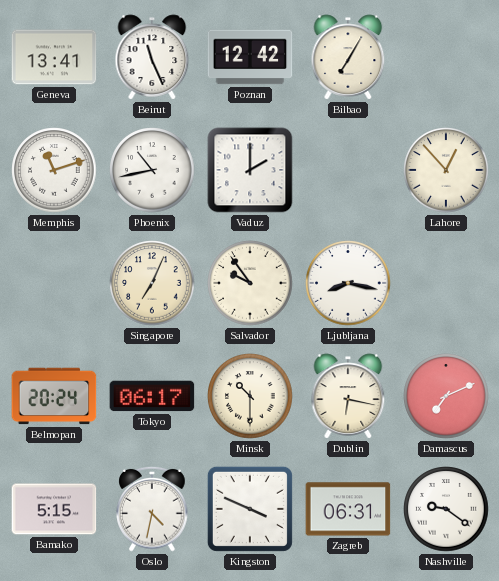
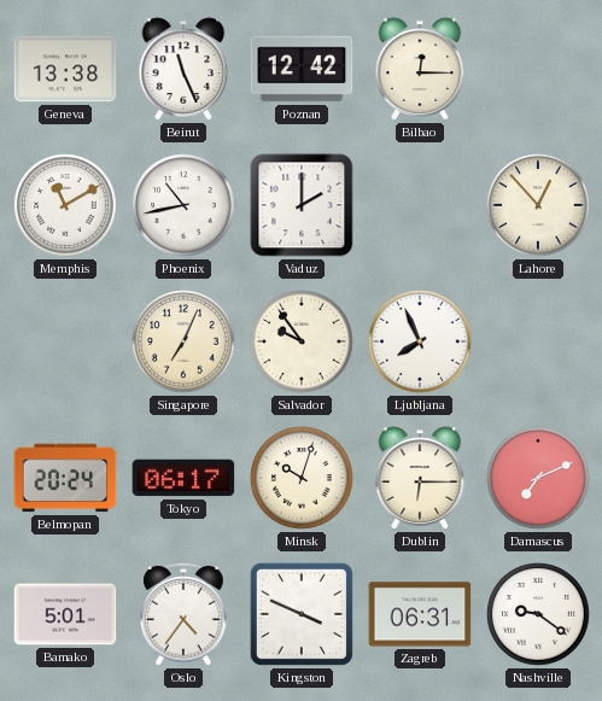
Geneva: 13:41 -> 13:38
Bilbao: 7:05 -> 12:15
Memphis: 11:12 -> 11:10
Ljubljana: 8:17 -> 7:56
Minsk: 10:30 -> 10:03
Dublin: 6:17 -> 6:15
Bamako: 5:15 -> 5:01
Oslo: 4:32 -> 4:36
